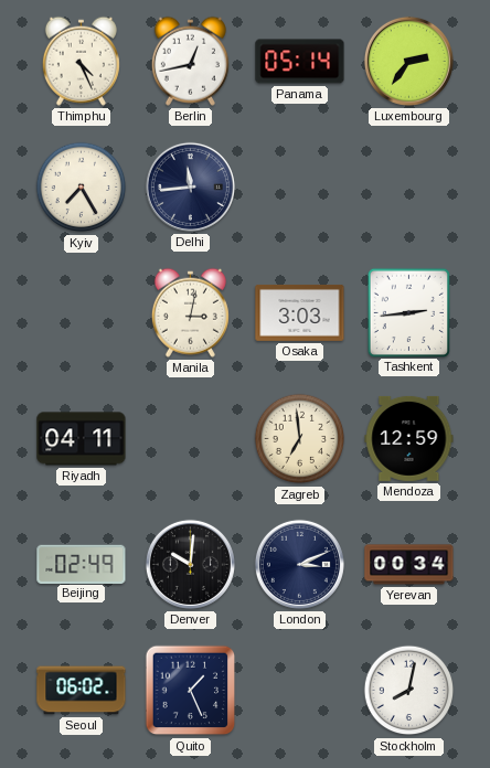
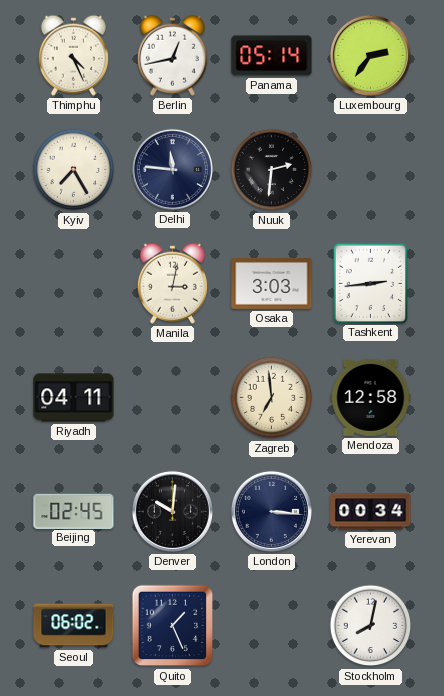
Delhi: 11:44 -> 11:46
Nuuk: none -> 2:31
Mendoza: 12:59 -> 12:58
Beijing: 02:49 -> 02:45
London: 3:11 -> 3:16
